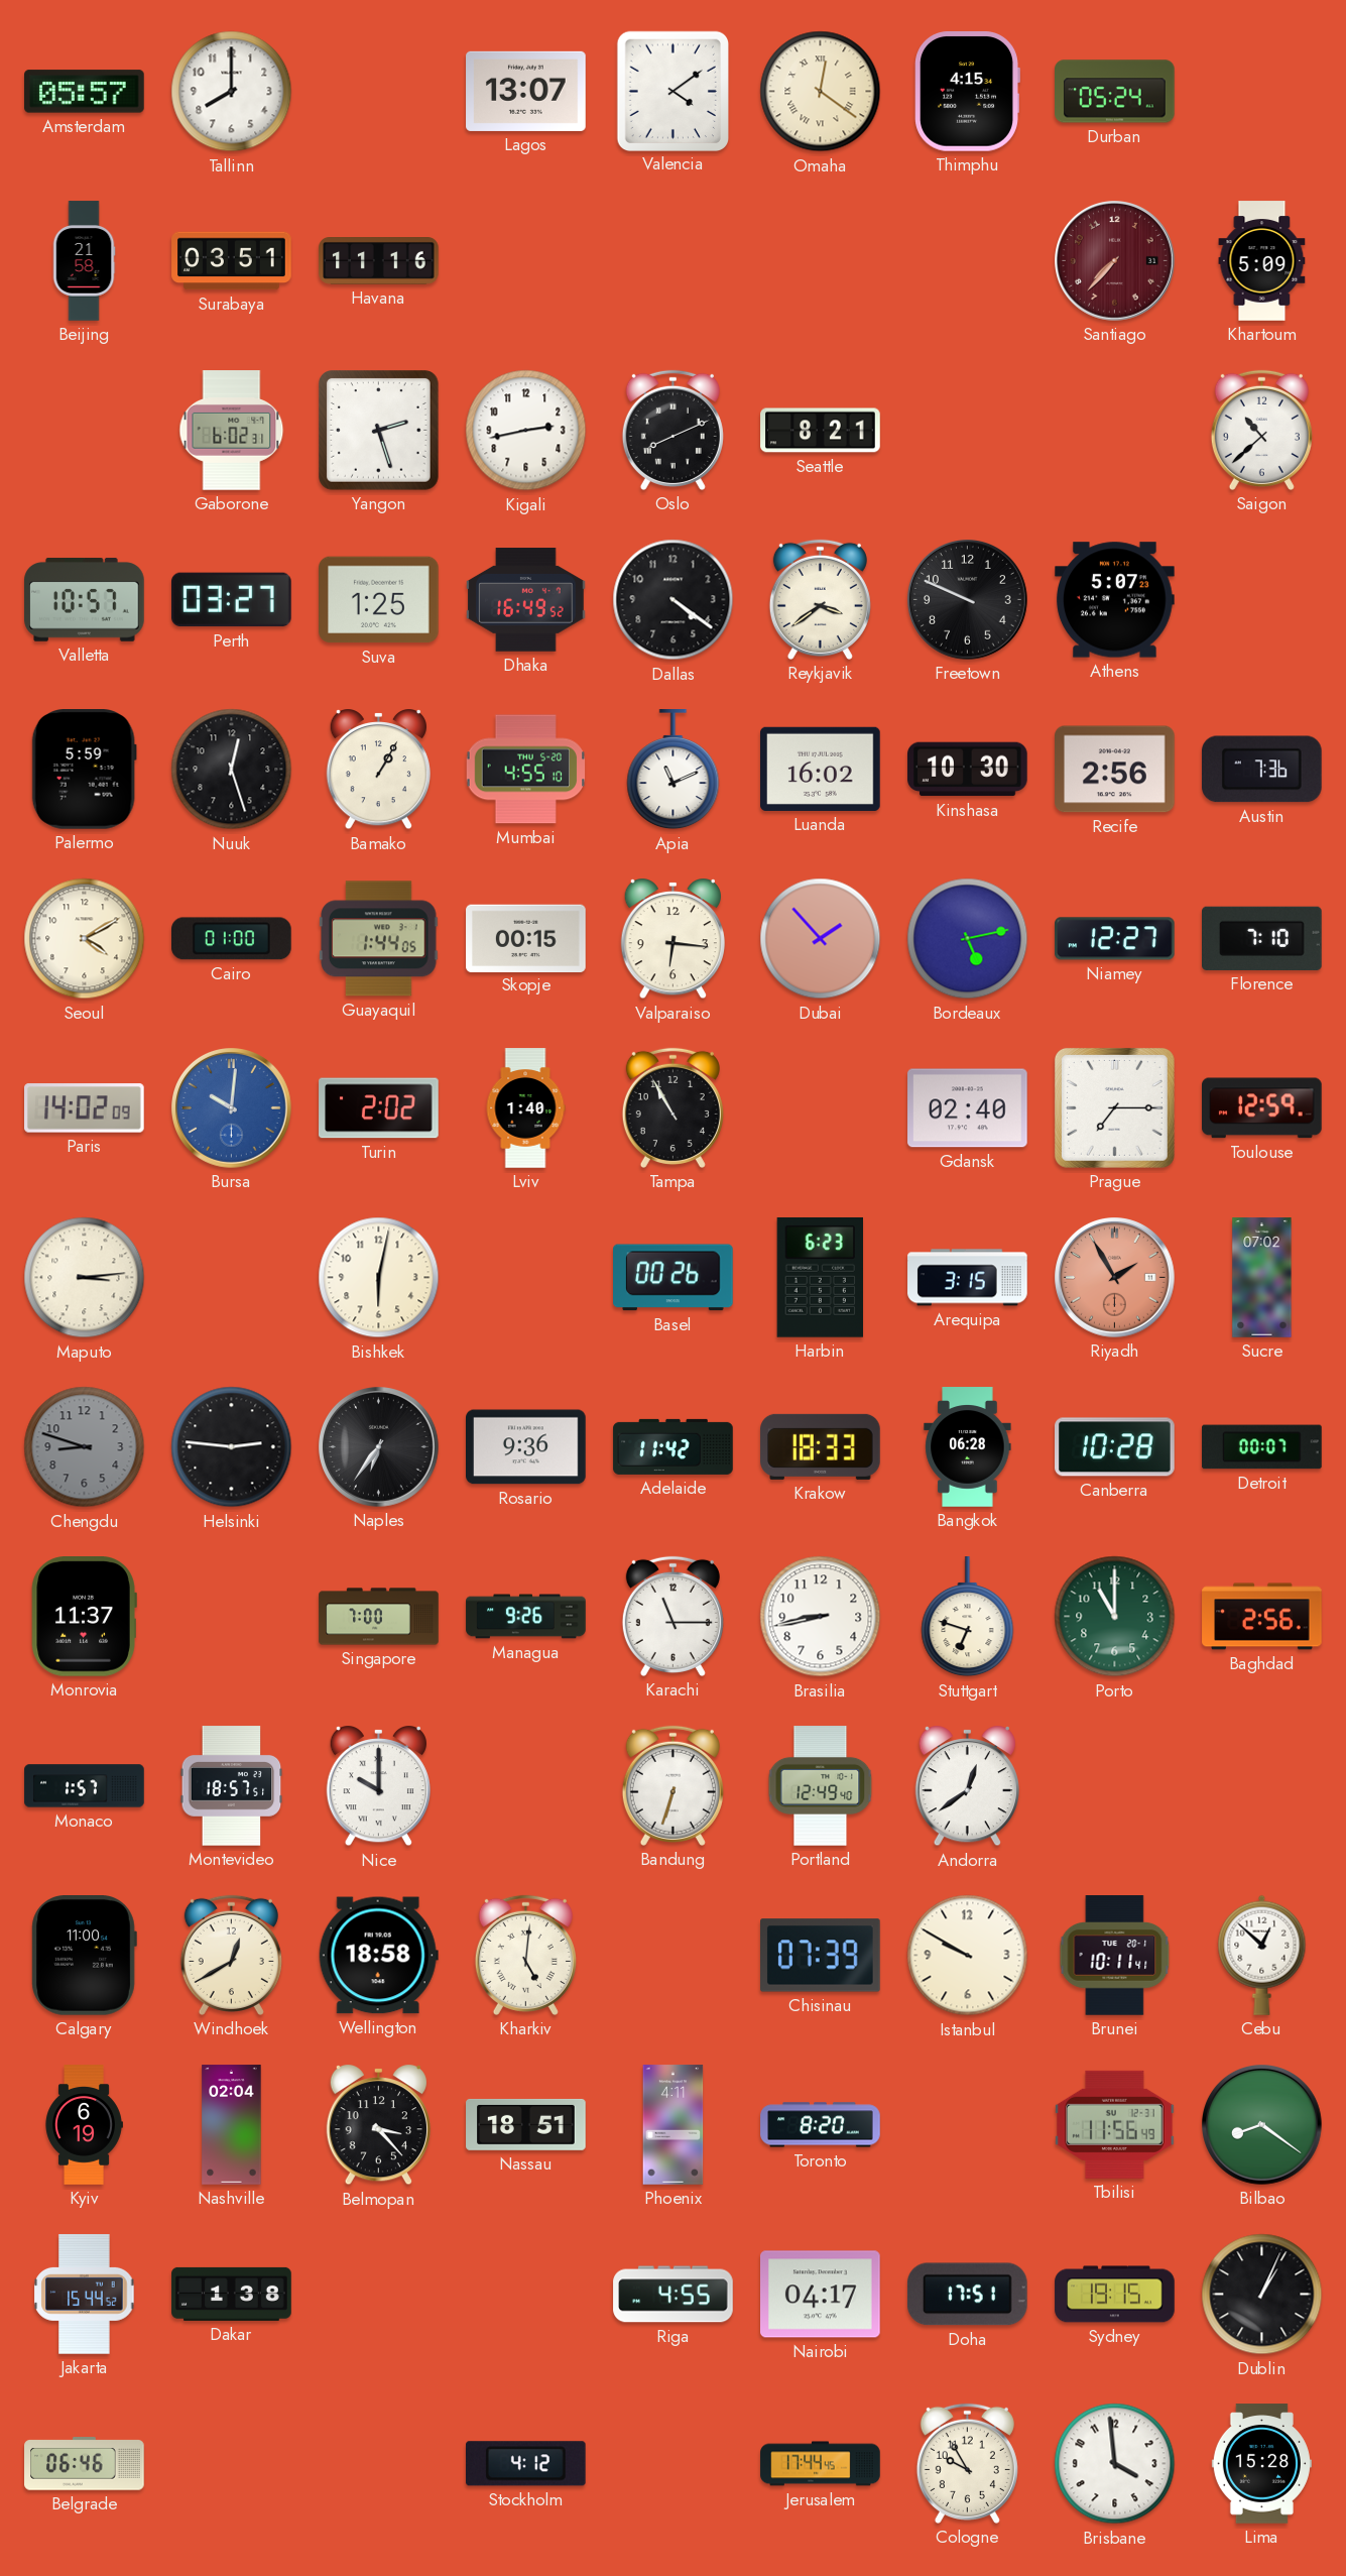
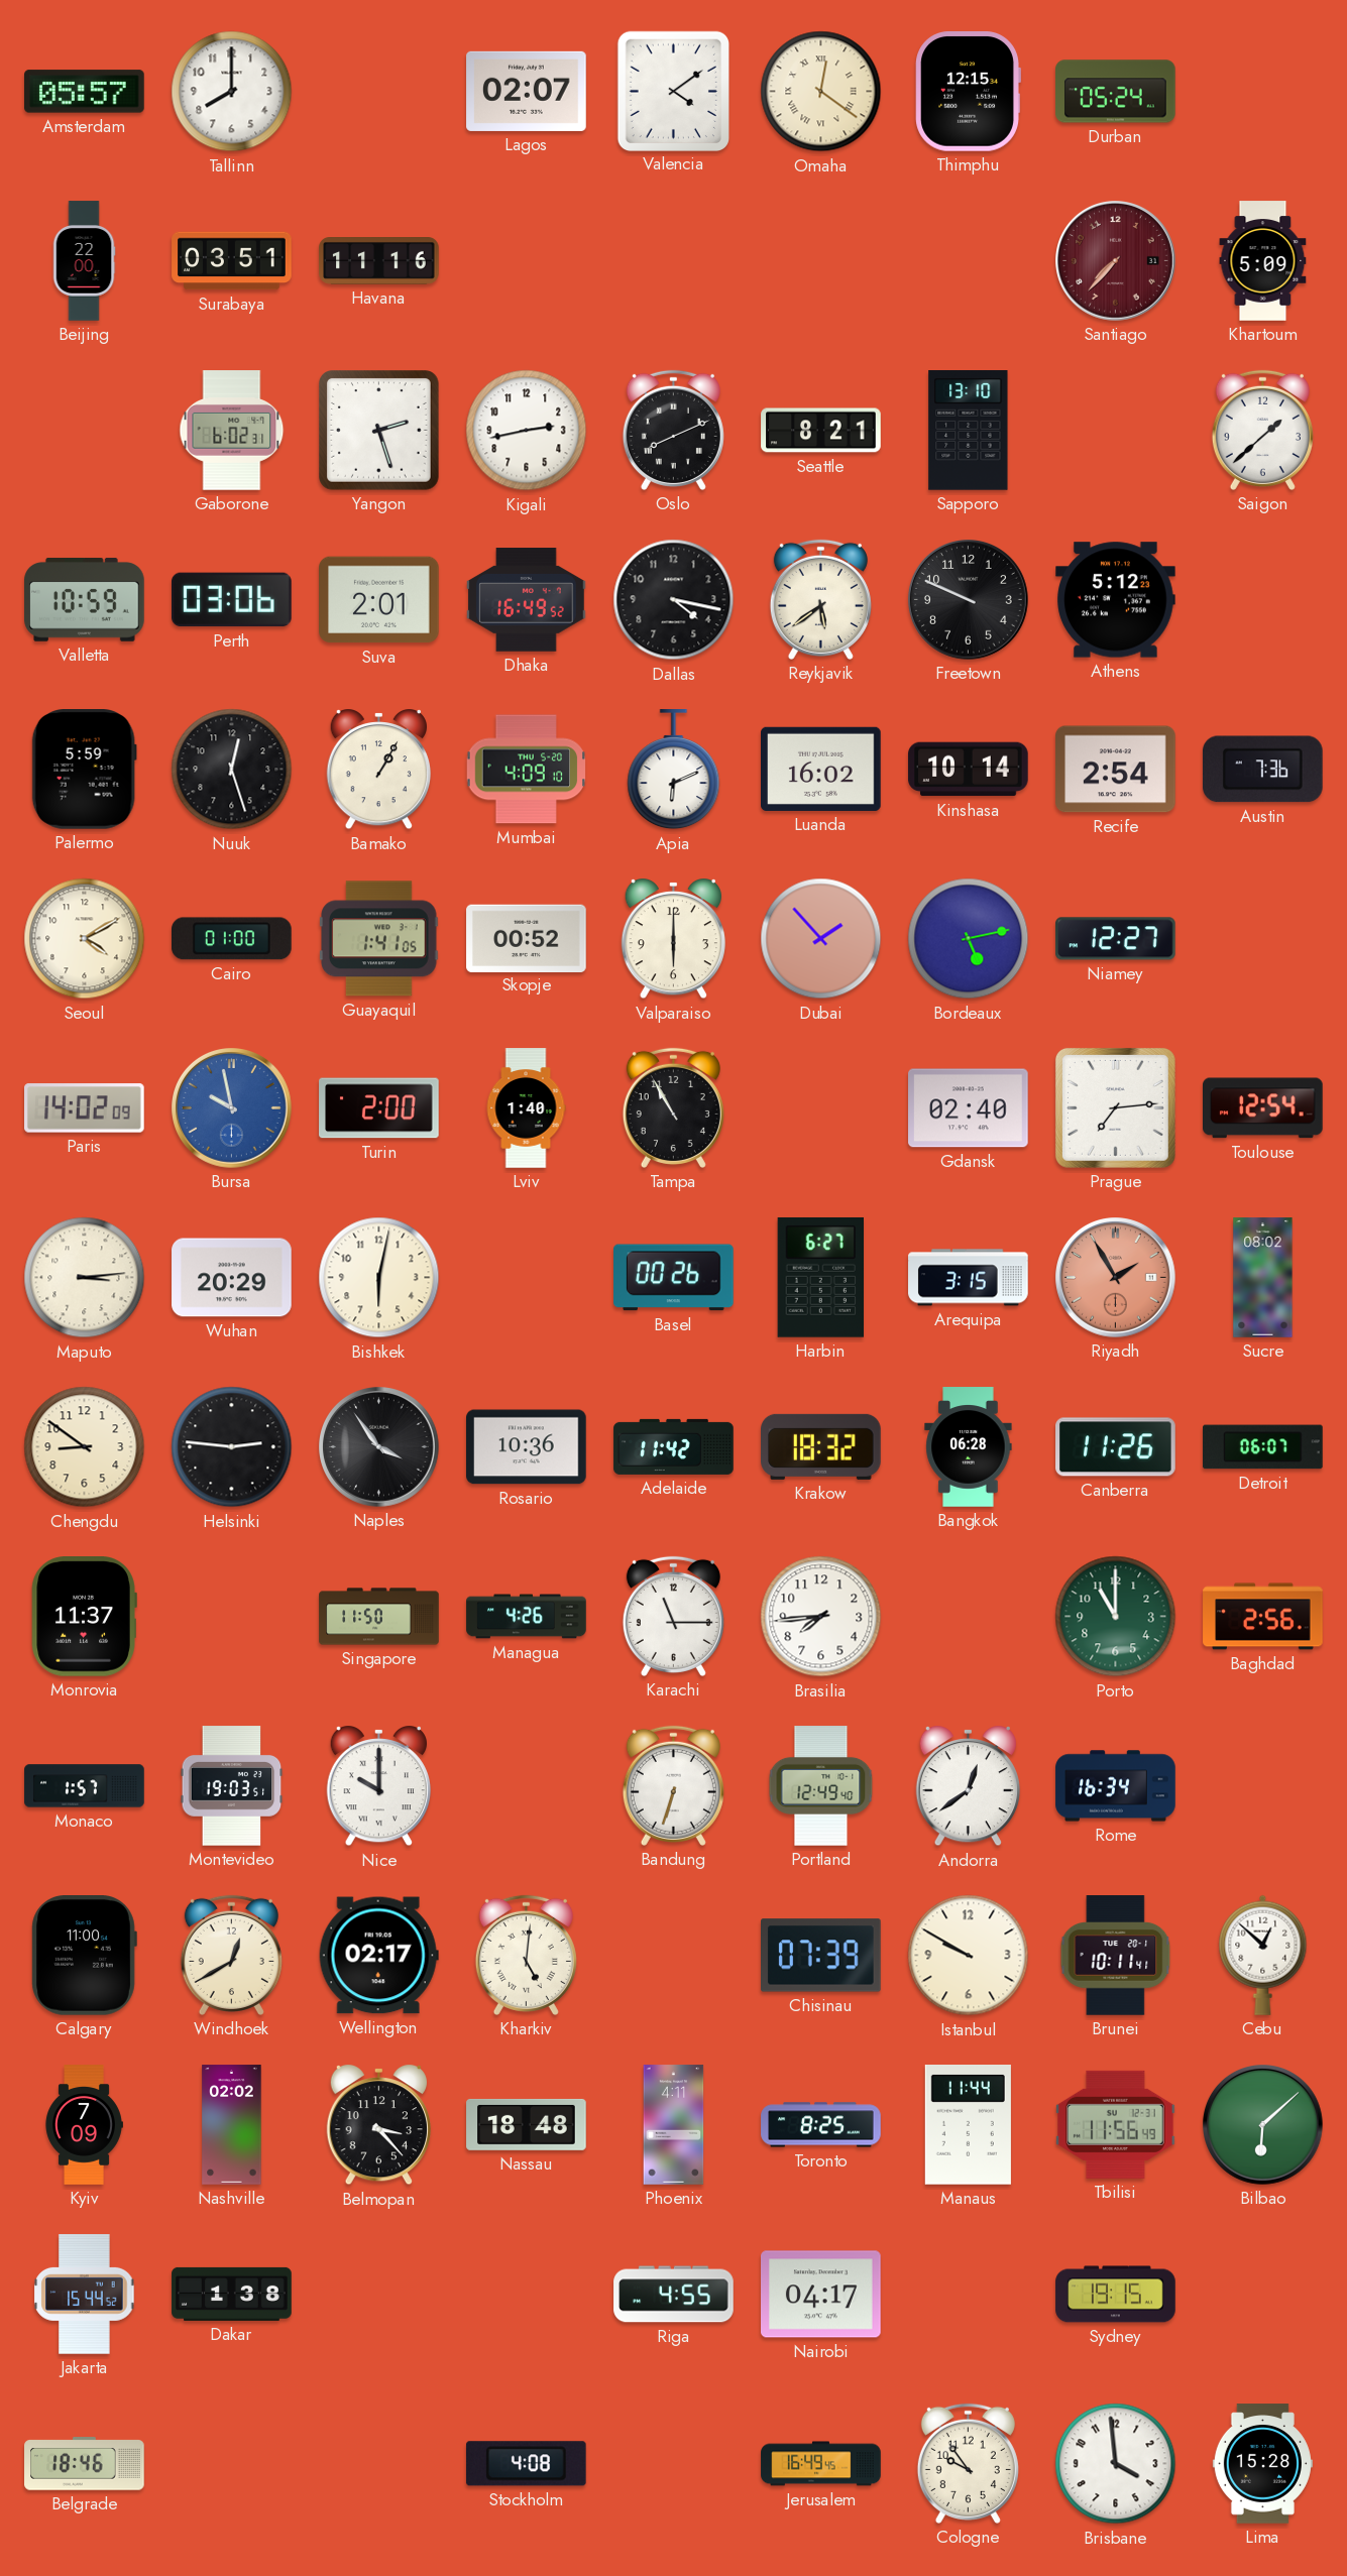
Lagos: 13:07 -> 02:07
Thimphu: 4:15 -> 12:15
Beijing: 21:58 -> 22:00
Sapporo: none -> 13:10
Saigon: 10:38 -> 1:38
Valletta: 10:57 -> 10:59
Perth: 03:27 -> 03:06
Suva: 1:25 -> 2:01
Dallas: 4:21 -> 4:17
Reykjavik: 3:39 -> 5:39
Athens: 5:07 -> 5:12
Mumbai: 4:55 -> 4:09
Apia: 11:11 -> 6:11
Kinshasa: 10:30 -> 10:14
Recife: 2:56 -> 2:54
Guayaquil: 1:44 -> 1:41
Skopje: 00:15 -> 00:52
Valparaiso: 6:16 -> 6:00
Florence: 7:10 -> none
Bursa: 10:01 -> 9:58
Turin: 2:02 -> 2:00
Prague: 7:15 -> 7:14
Toulouse: 12:59 -> 12:54
Wuhan: none -> 20:29
Harbin: 6:23 -> 6:27
Sucre: 07:02 -> 08:02
Chengdu: 8:48 -> 8:51
Chengdu dial: grey -> cream
Naples: 6:36 -> 3:54
Rosario: 9:36 -> 10:36
Krakow: 18:33 -> 18:32
Canberra: 10:28 -> 11:26
Detroit: 00:07 -> 06:07
Singapore: 7:00 -> 11:50
Managua: 9:26 -> 4:26
Brasilia: 8:43 -> 7:44
Stuttgart: 6:48 -> none
Montevideo: 18:57 -> 19:03
Rome: none -> 16:34
Wellington: 18:58 -> 02:17
Kyiv: 6:19 -> 7:09
Nashville: 02:04 -> 02:02
Nassau: 18:51 -> 18:48
Toronto: 8:20 -> 8:25
Manaus: none -> 11:44
Bilbao: 8:21 -> 6:08
Doha: 17:51 -> none
Dublin: 1:04 -> none
Belgrade: 06:46 -> 18:46
Stockholm: 4:12 -> 4:08
Jerusalem: 17:44 -> 16:49
Cologne: 9:55 -> 9:54
